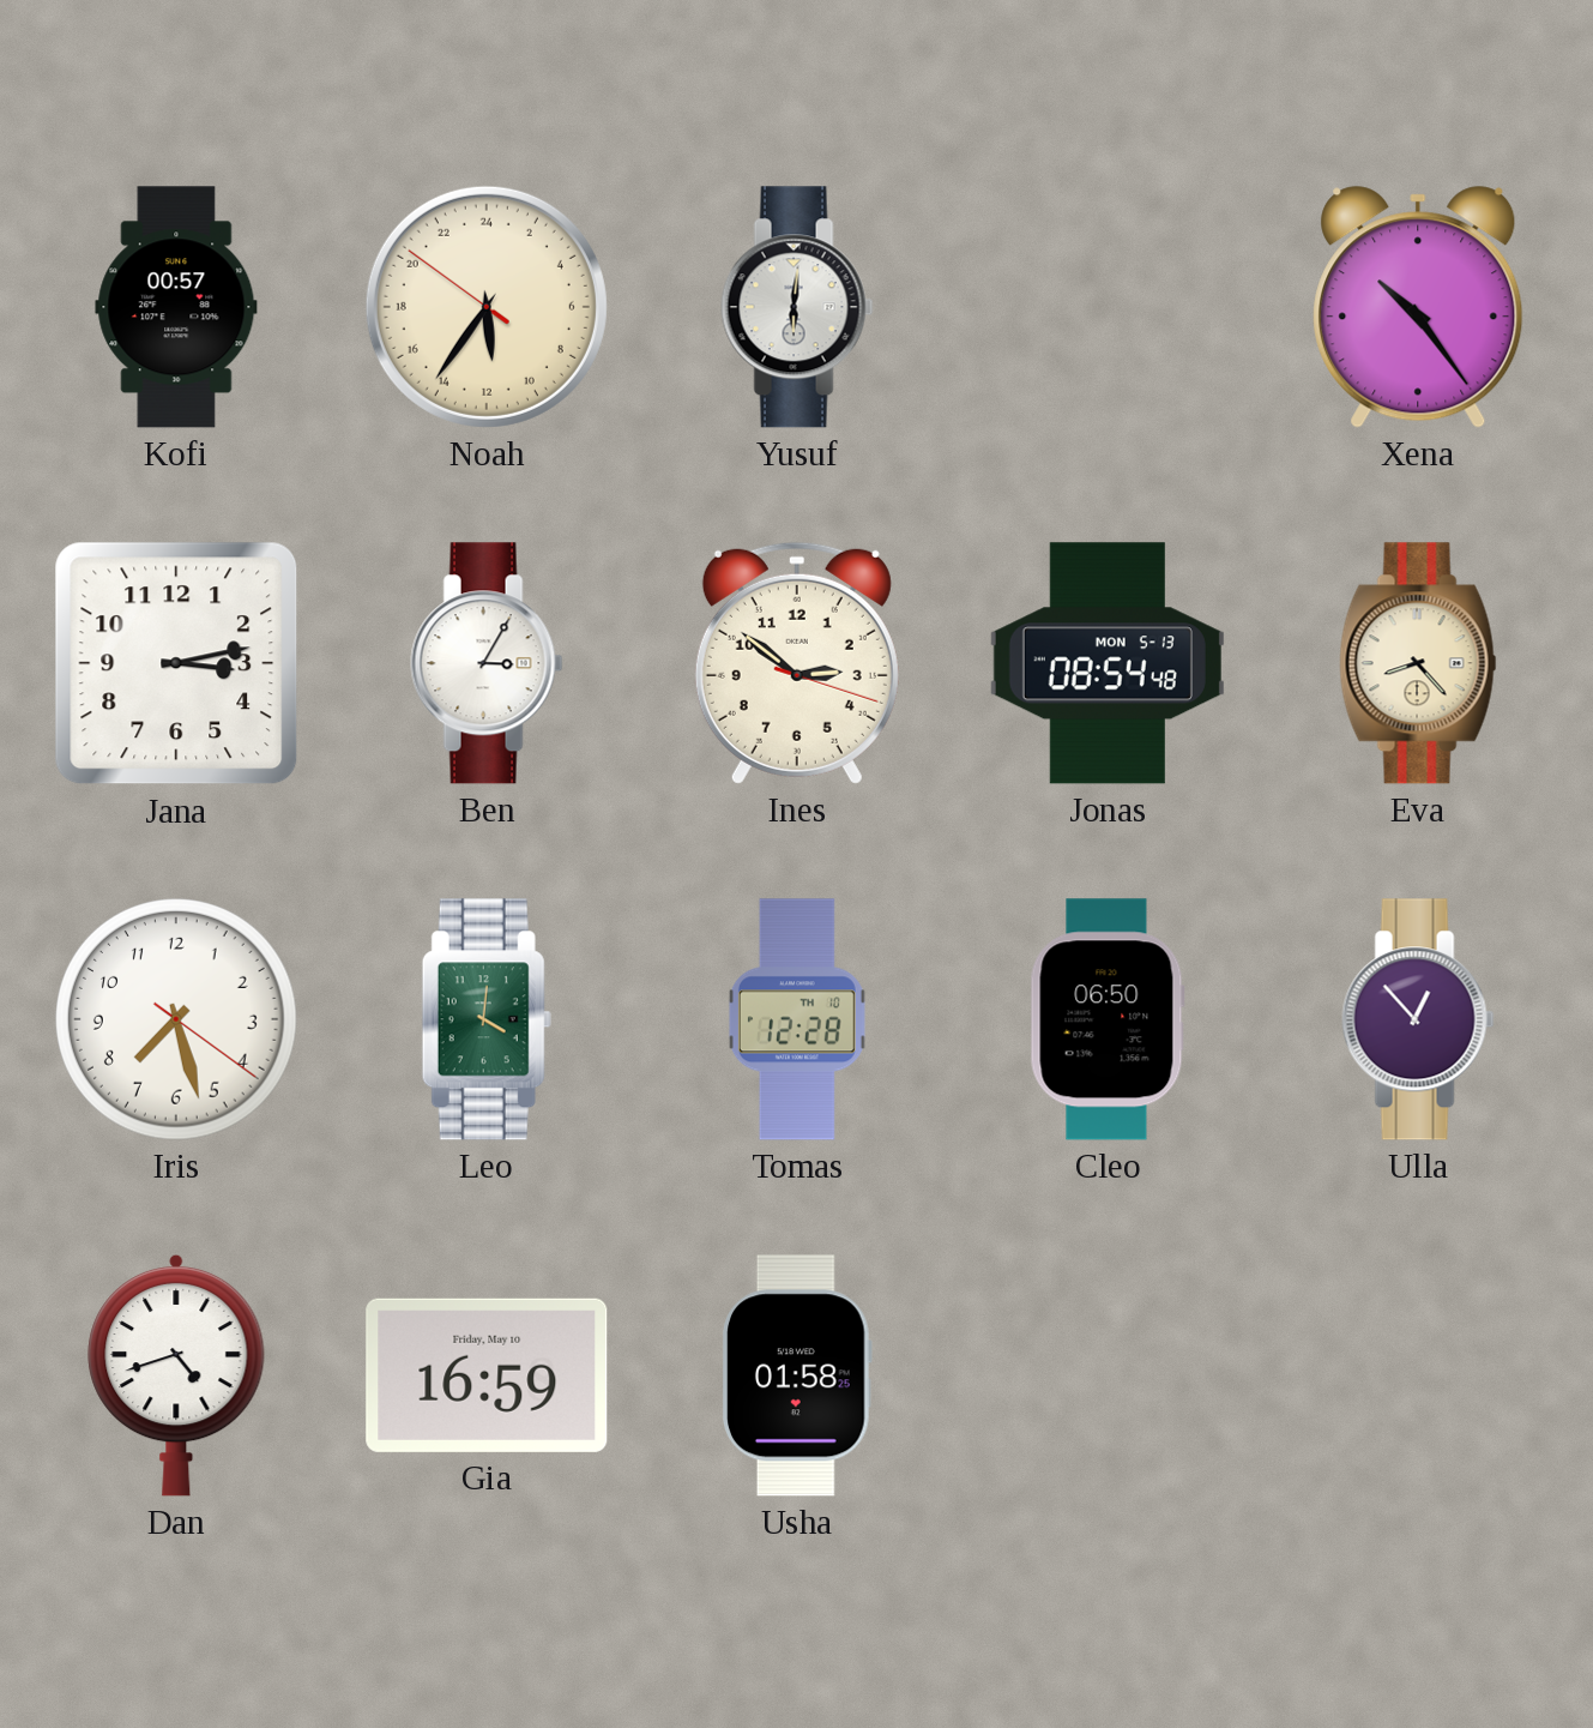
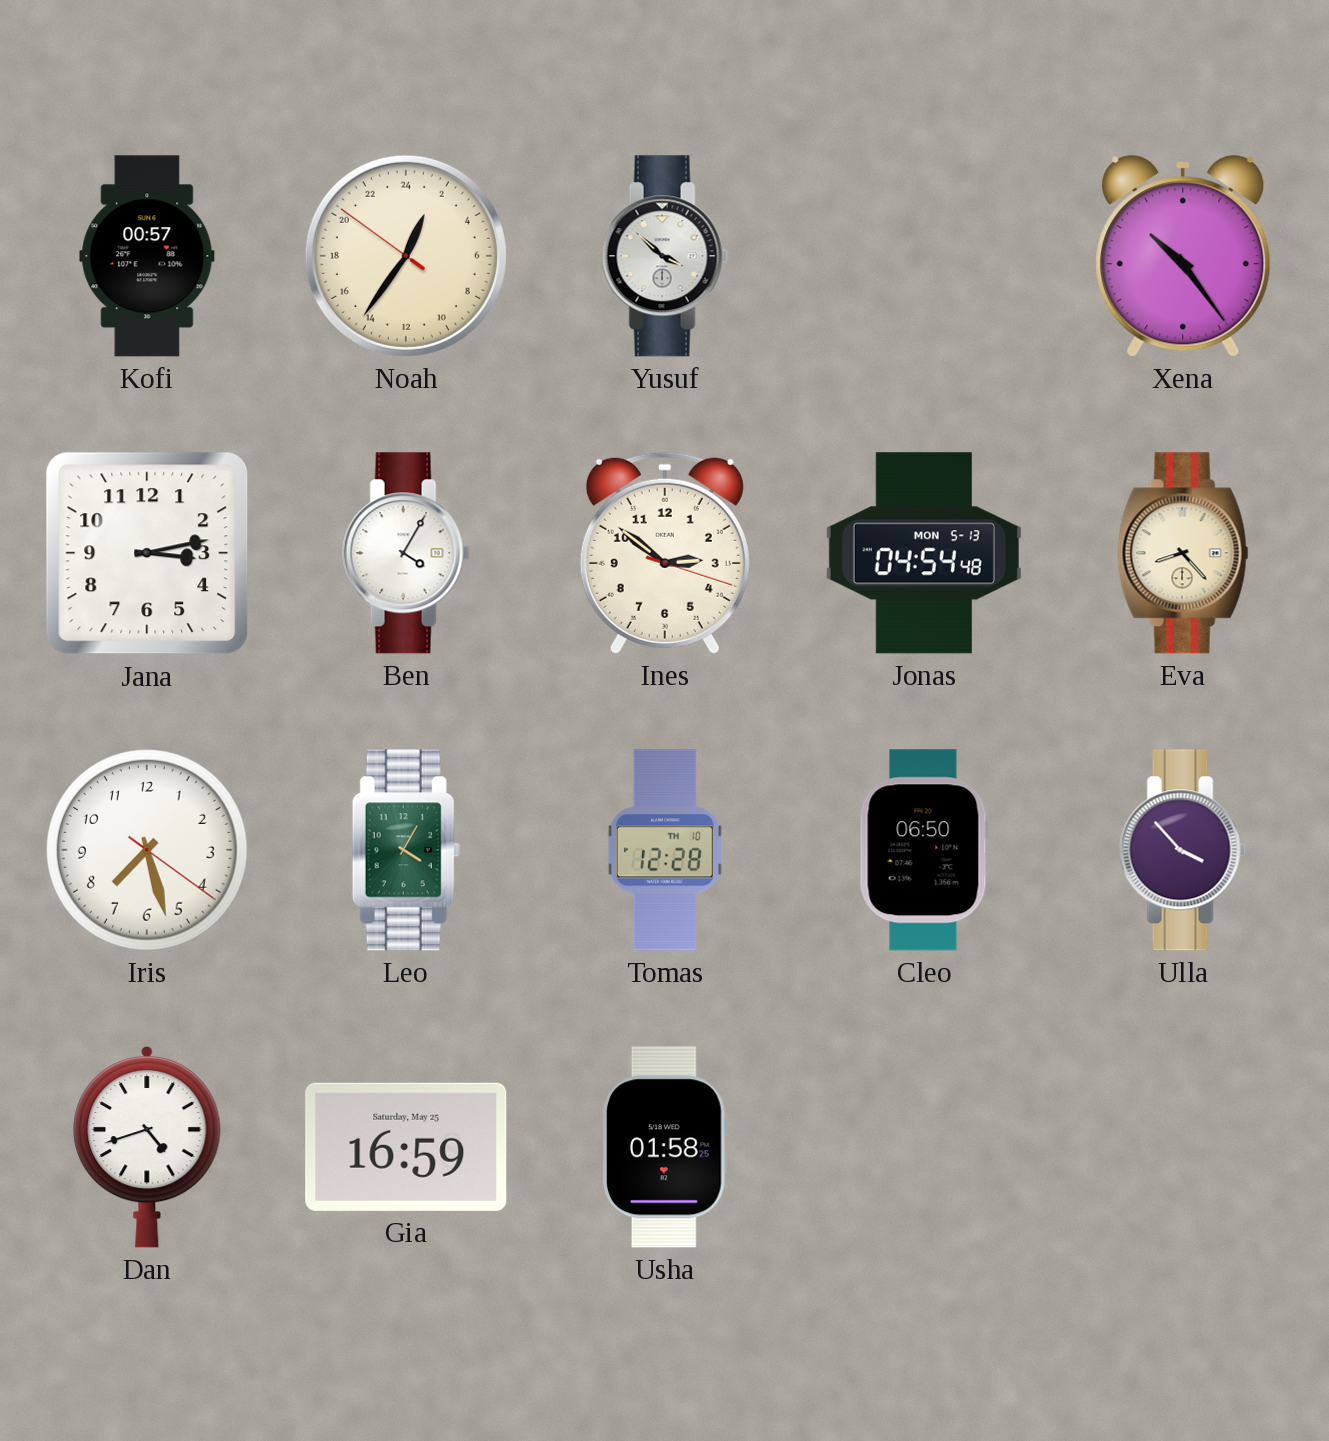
Noah: 11:35 -> 1:35
Yusuf: 6:01 -> 3:52
Ben: 3:05 -> 4:05
Jonas: 08:54 -> 04:54
Leo: 4:01 -> 4:05
Ulla: 12:53 -> 3:53
Gia date: Friday, May 10 -> Saturday, May 25
